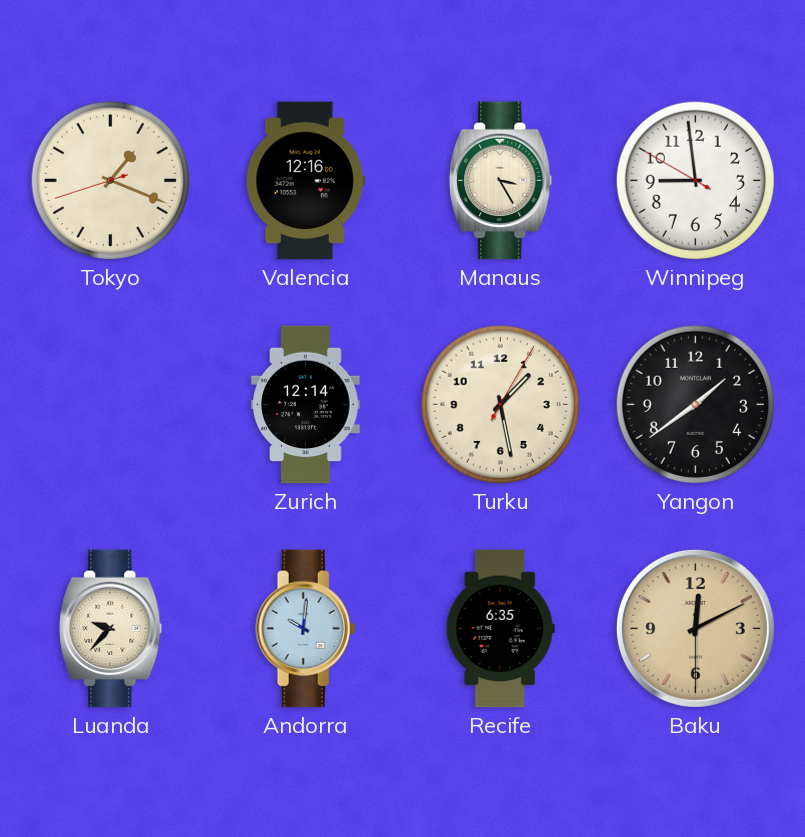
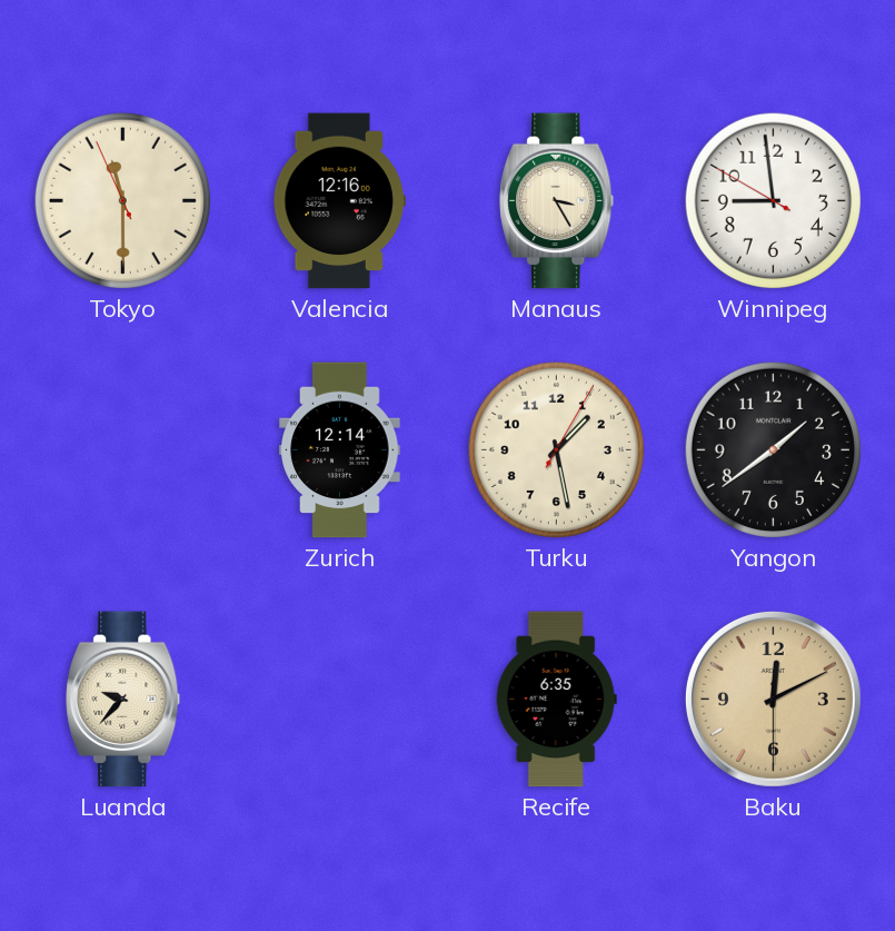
Tokyo: 1:18 -> 11:29
Andorra: 10:01 -> none
